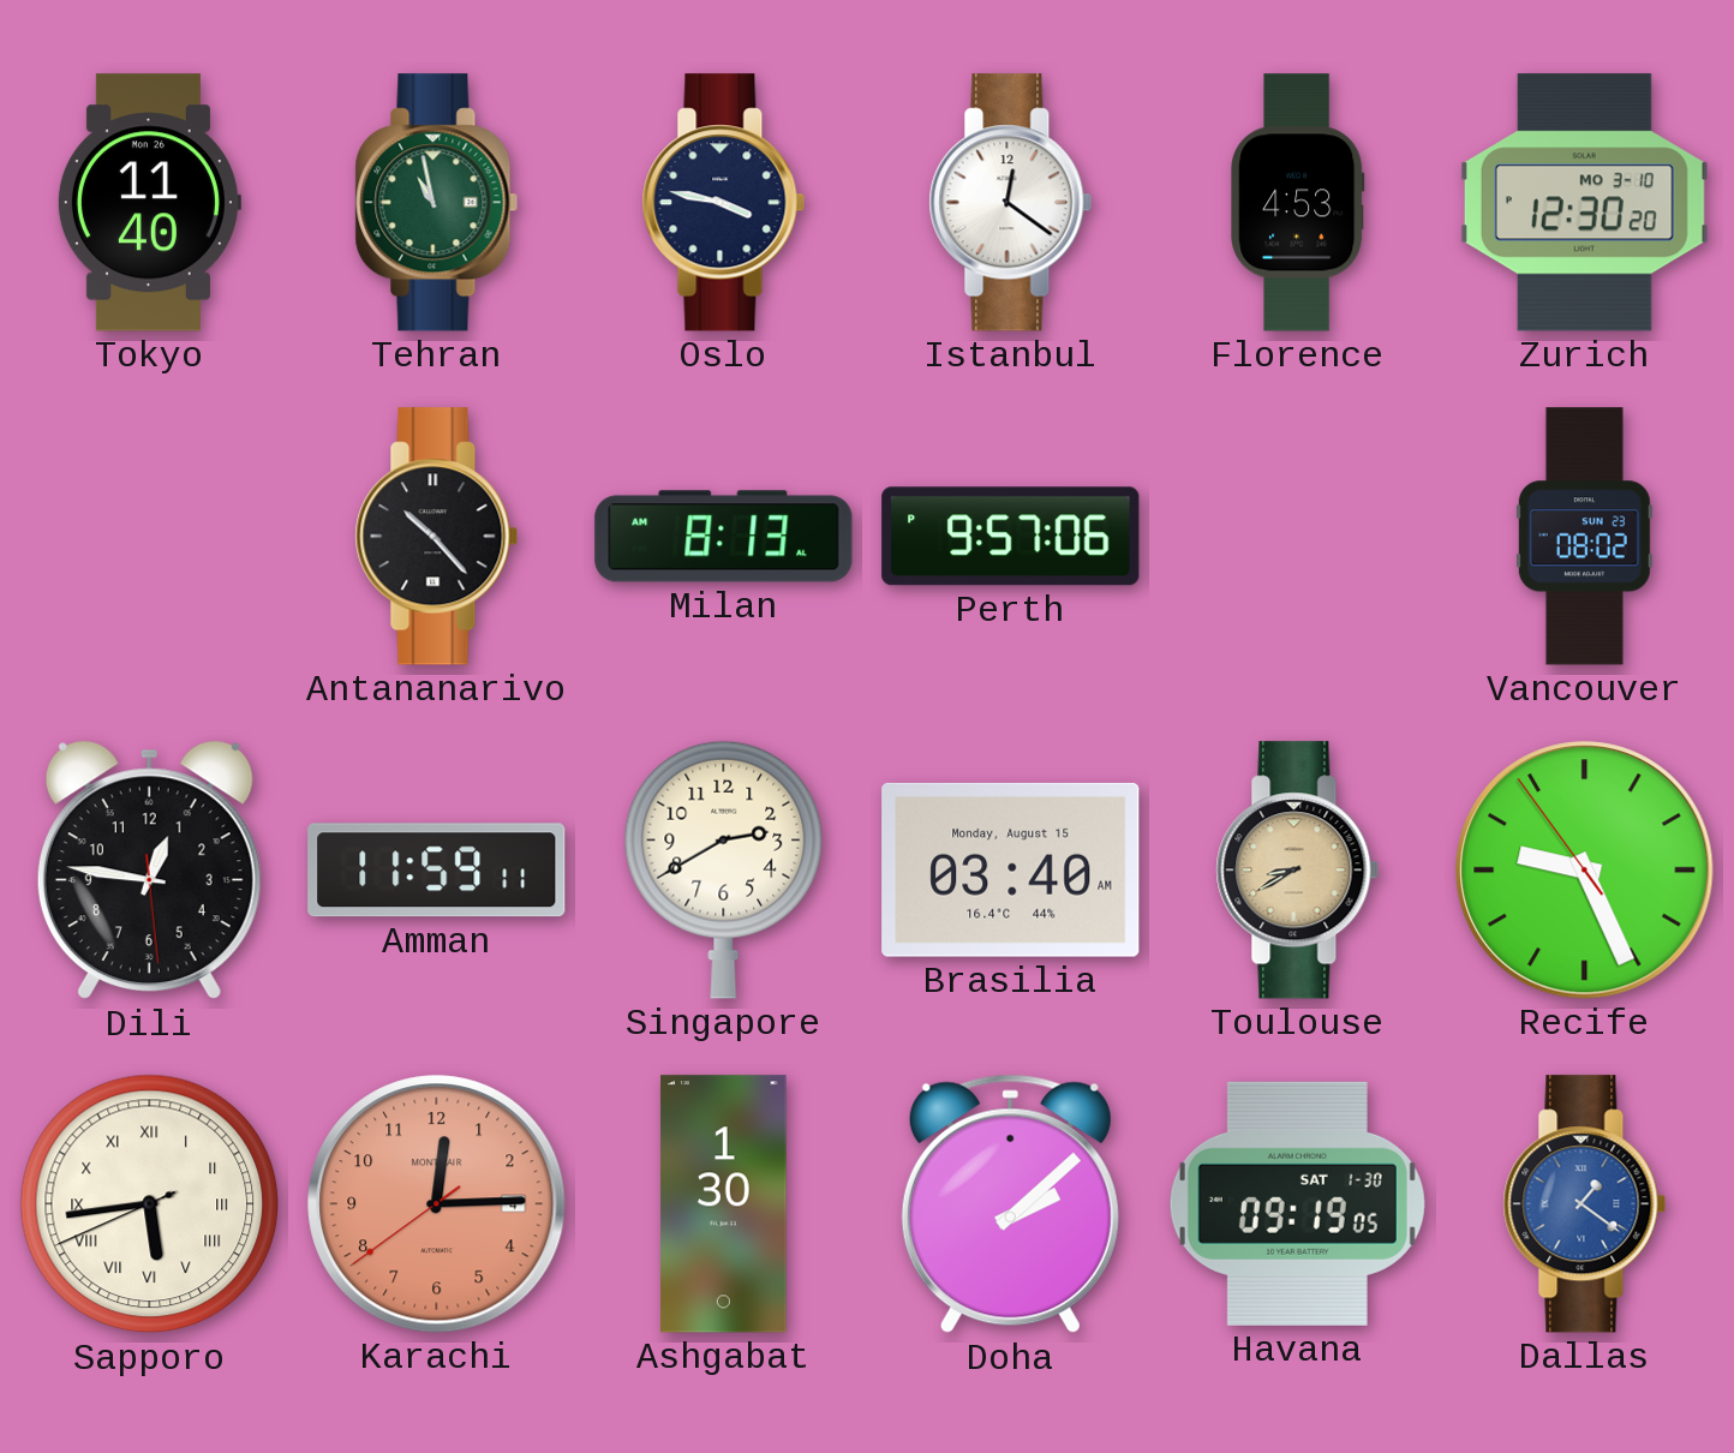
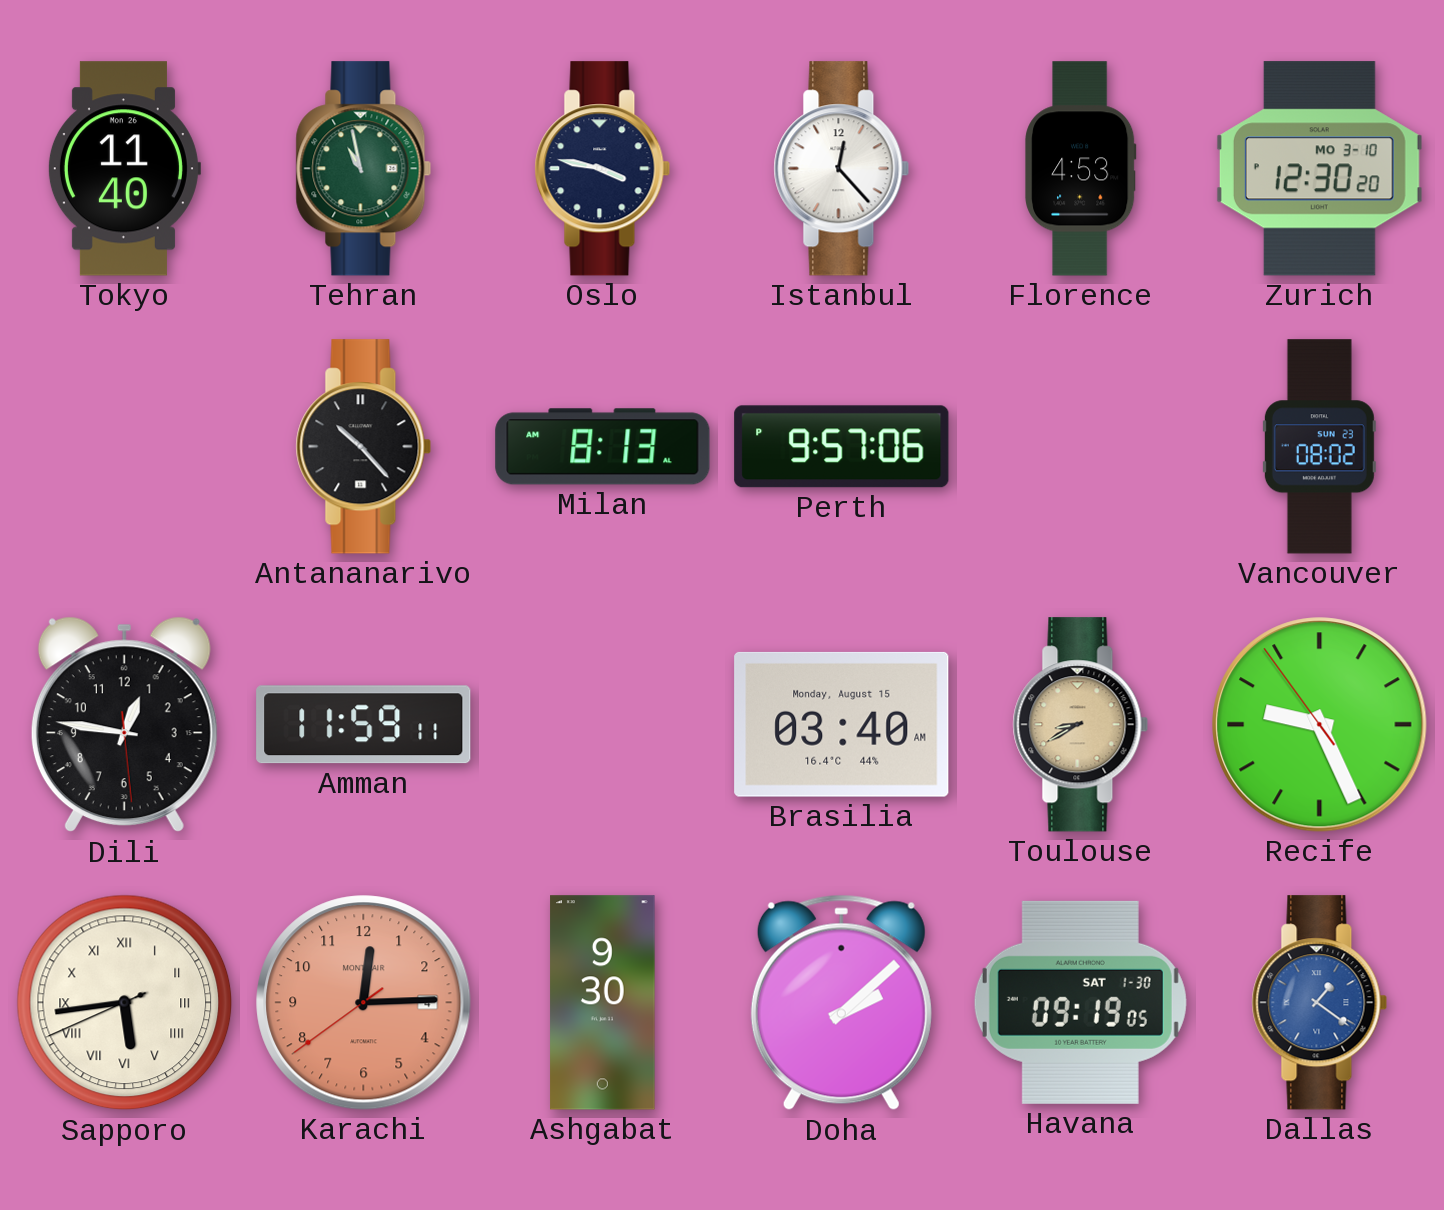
Istanbul: 12:21 -> 12:23
Singapore: 2:40 -> none
Ashgabat: 1:30 -> 9:30
